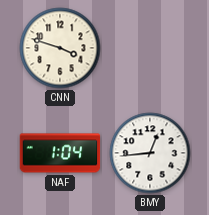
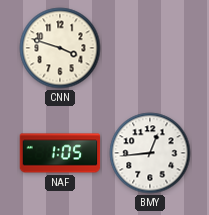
NAF: 1:04 -> 1:05
